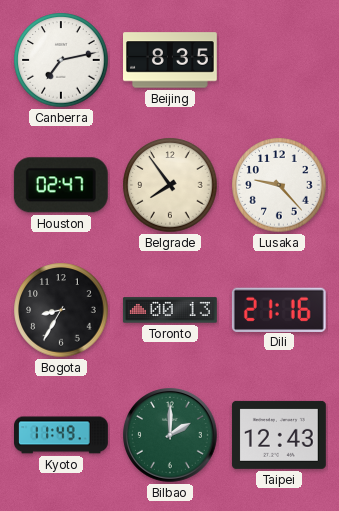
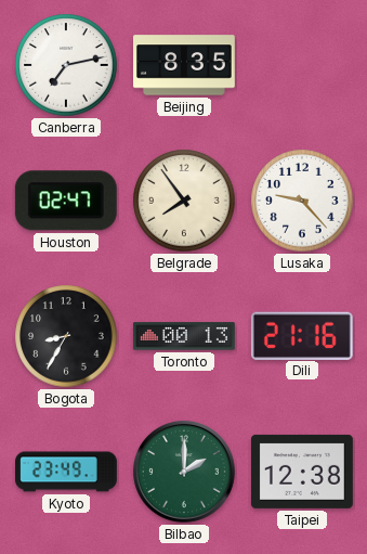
Kyoto: 11:49 -> 23:49
Taipei: 12:43 -> 12:38
